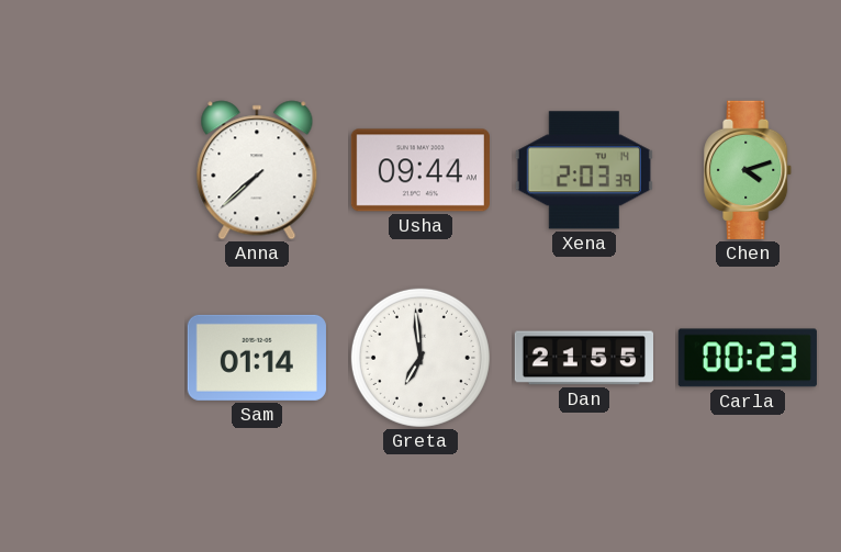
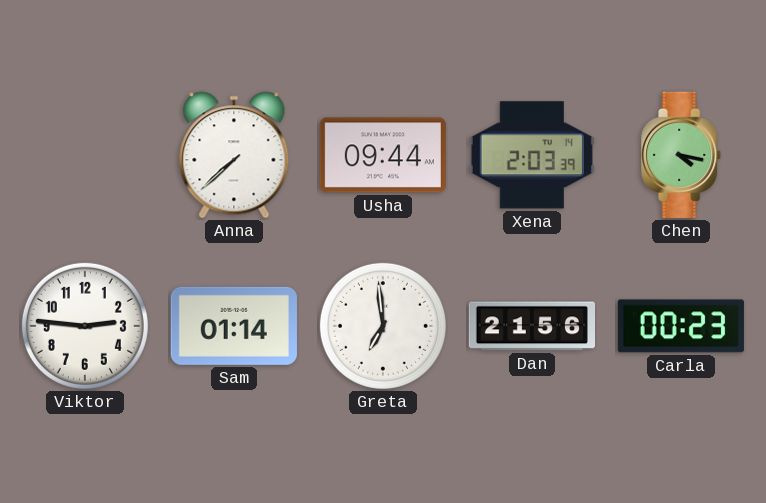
Chen: 4:12 -> 4:17
Viktor: none -> 2:46
Dan: 21:55 -> 21:56
